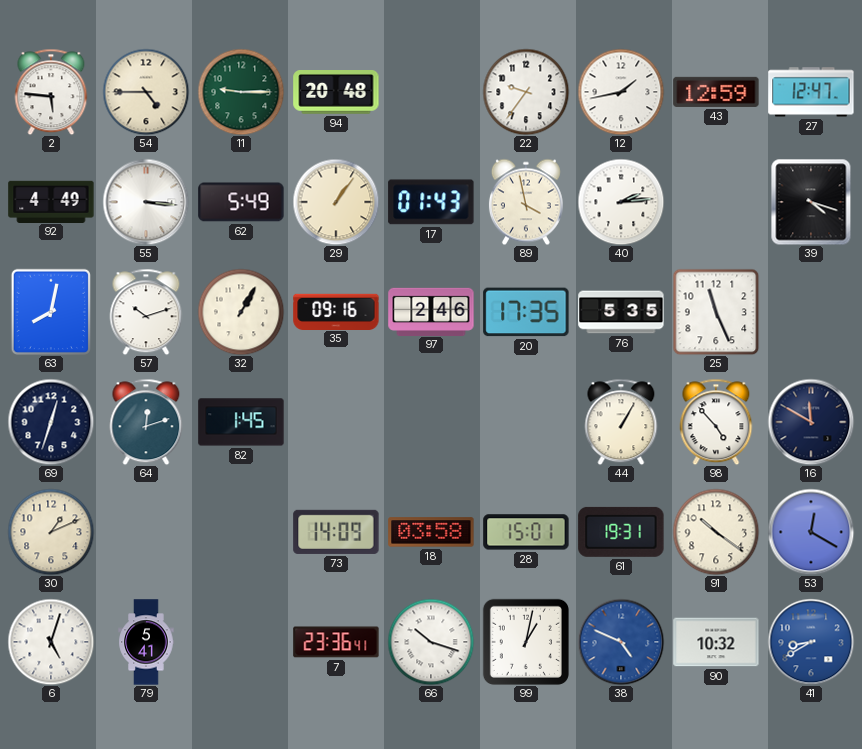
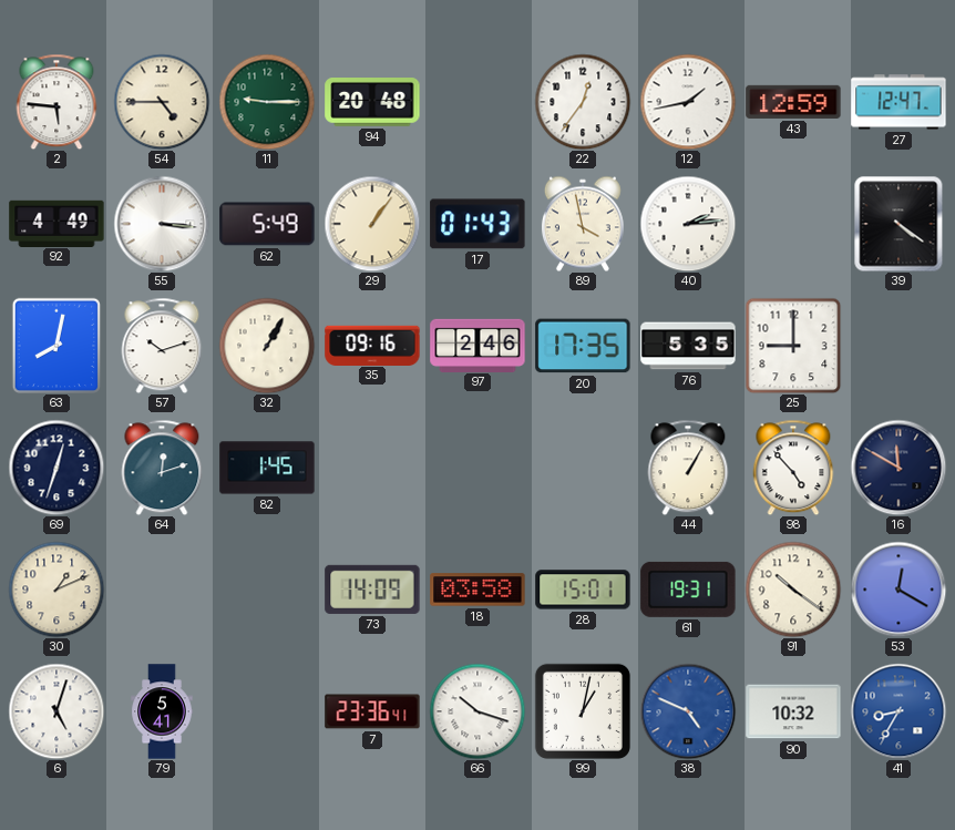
22: 9:36 -> 12:36
39: 4:18 -> 4:21
25: 11:26 -> 9:00
41: 8:40 -> 8:35
